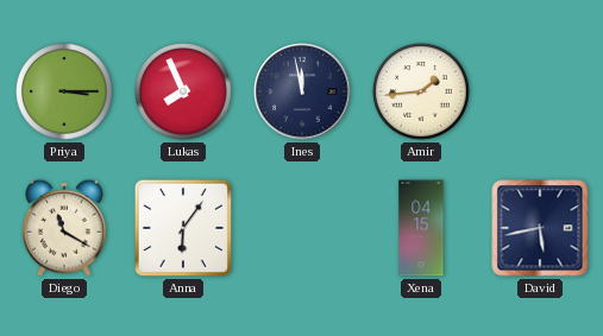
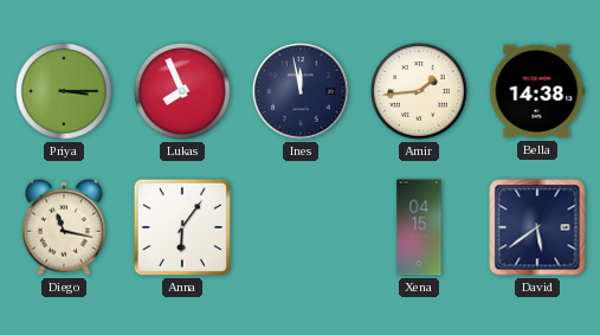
Bella: none -> 14:38
Diego: 11:20 -> 11:17
David: 5:43 -> 5:39
